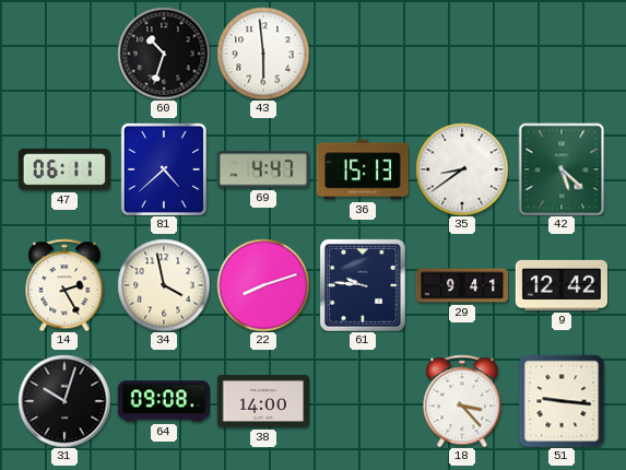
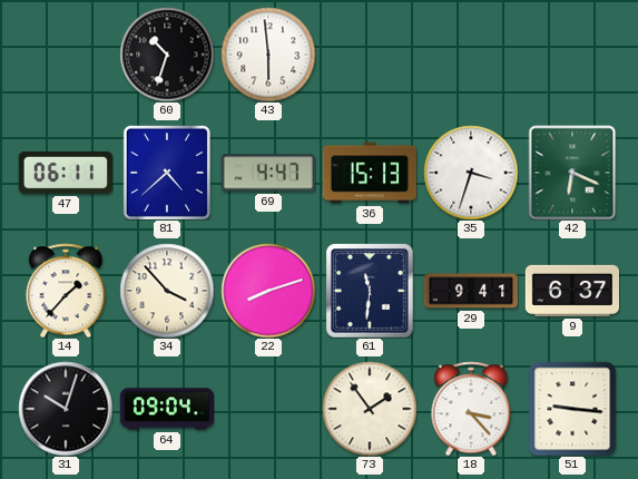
35: 8:39 -> 3:33
42: 5:22 -> 6:19
14: 2:25 -> 1:37
34: 3:58 -> 3:53
61: 9:46 -> 11:31
9: 12:42 -> 6:37
64: 09:08 -> 09:04
38: 14:00 -> none
73: none -> 1:54
